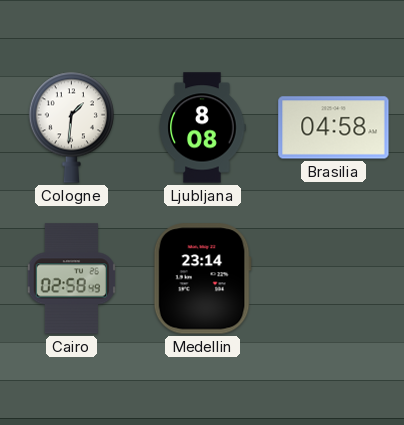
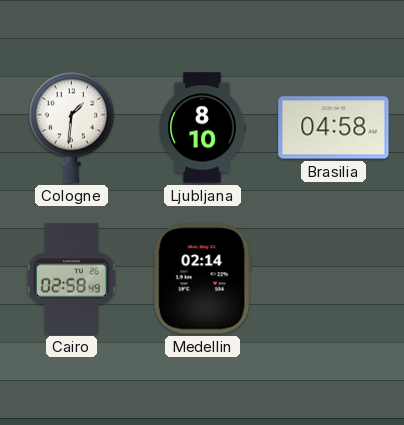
Ljubljana: 8:08 -> 8:10
Medellin: 23:14 -> 02:14
